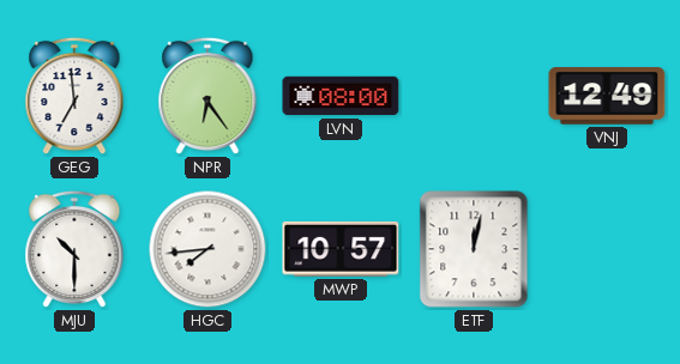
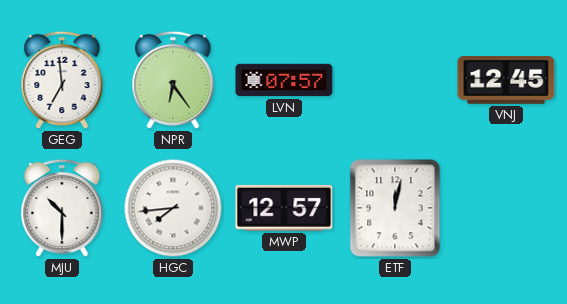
LVN: 08:00 -> 07:57
VNJ: 12:49 -> 12:45
MWP: 10:57 -> 12:57
